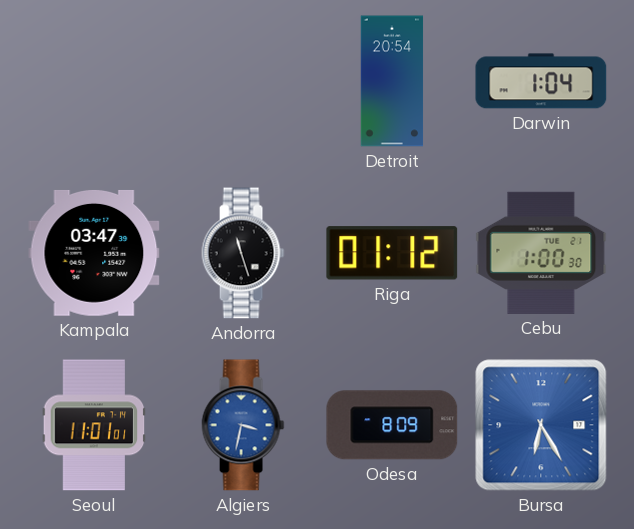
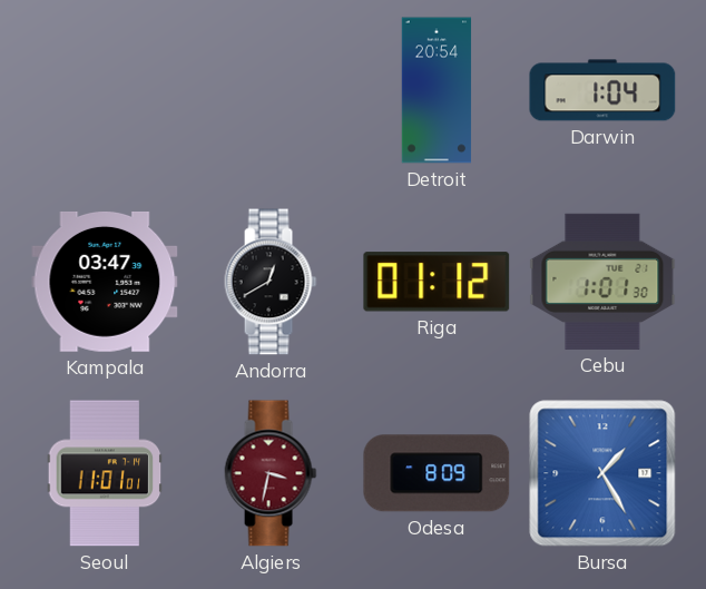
Andorra: 11:27 -> 12:40
Cebu: 1:00 -> 1:01
Algiers dial: blue -> burgundy
Bursa: 6:25 -> 1:25
